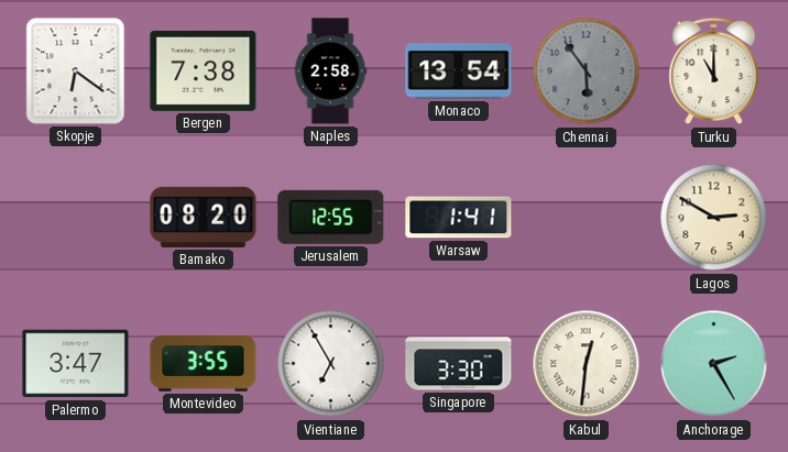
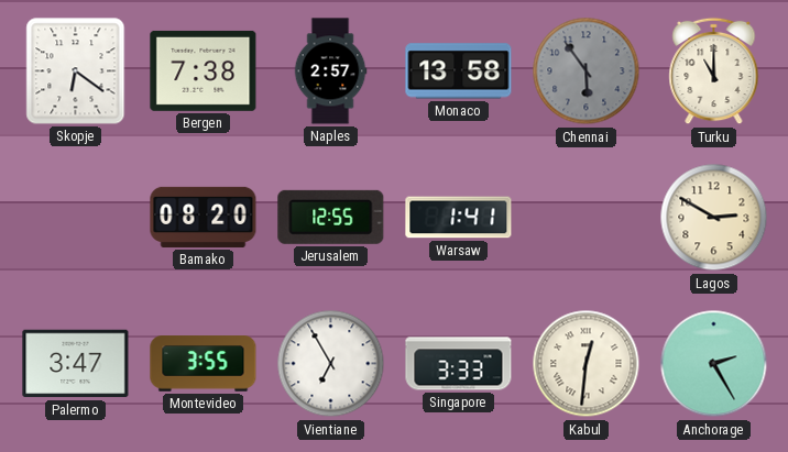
Naples: 2:58 -> 2:57
Monaco: 13:54 -> 13:58
Singapore: 3:30 -> 3:33
